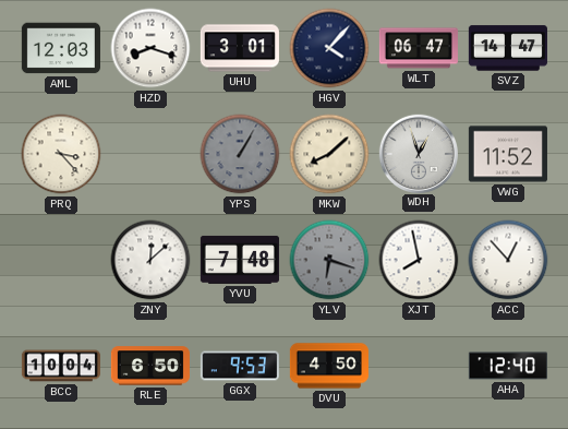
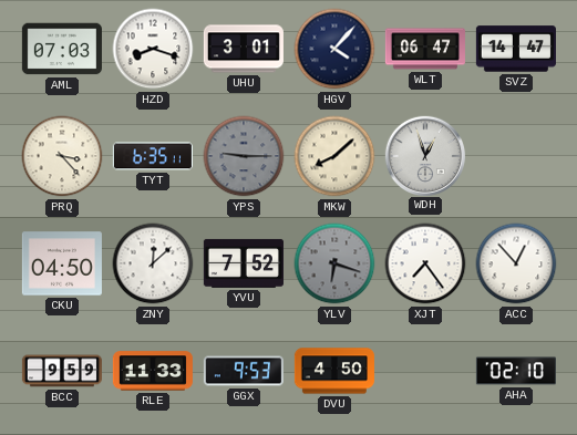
AML: 12:03 -> 07:03
TYT: none -> 6:35
YPS: 1:05 -> 9:15
VWG: 11:52 -> none
CKU: none -> 04:50
YVU: 7:48 -> 7:52
XJT: 7:58 -> 7:24
BCC: 10:04 -> 9:59
RLE: 6:50 -> 11:33
AHA: 12:40 -> 02:10
